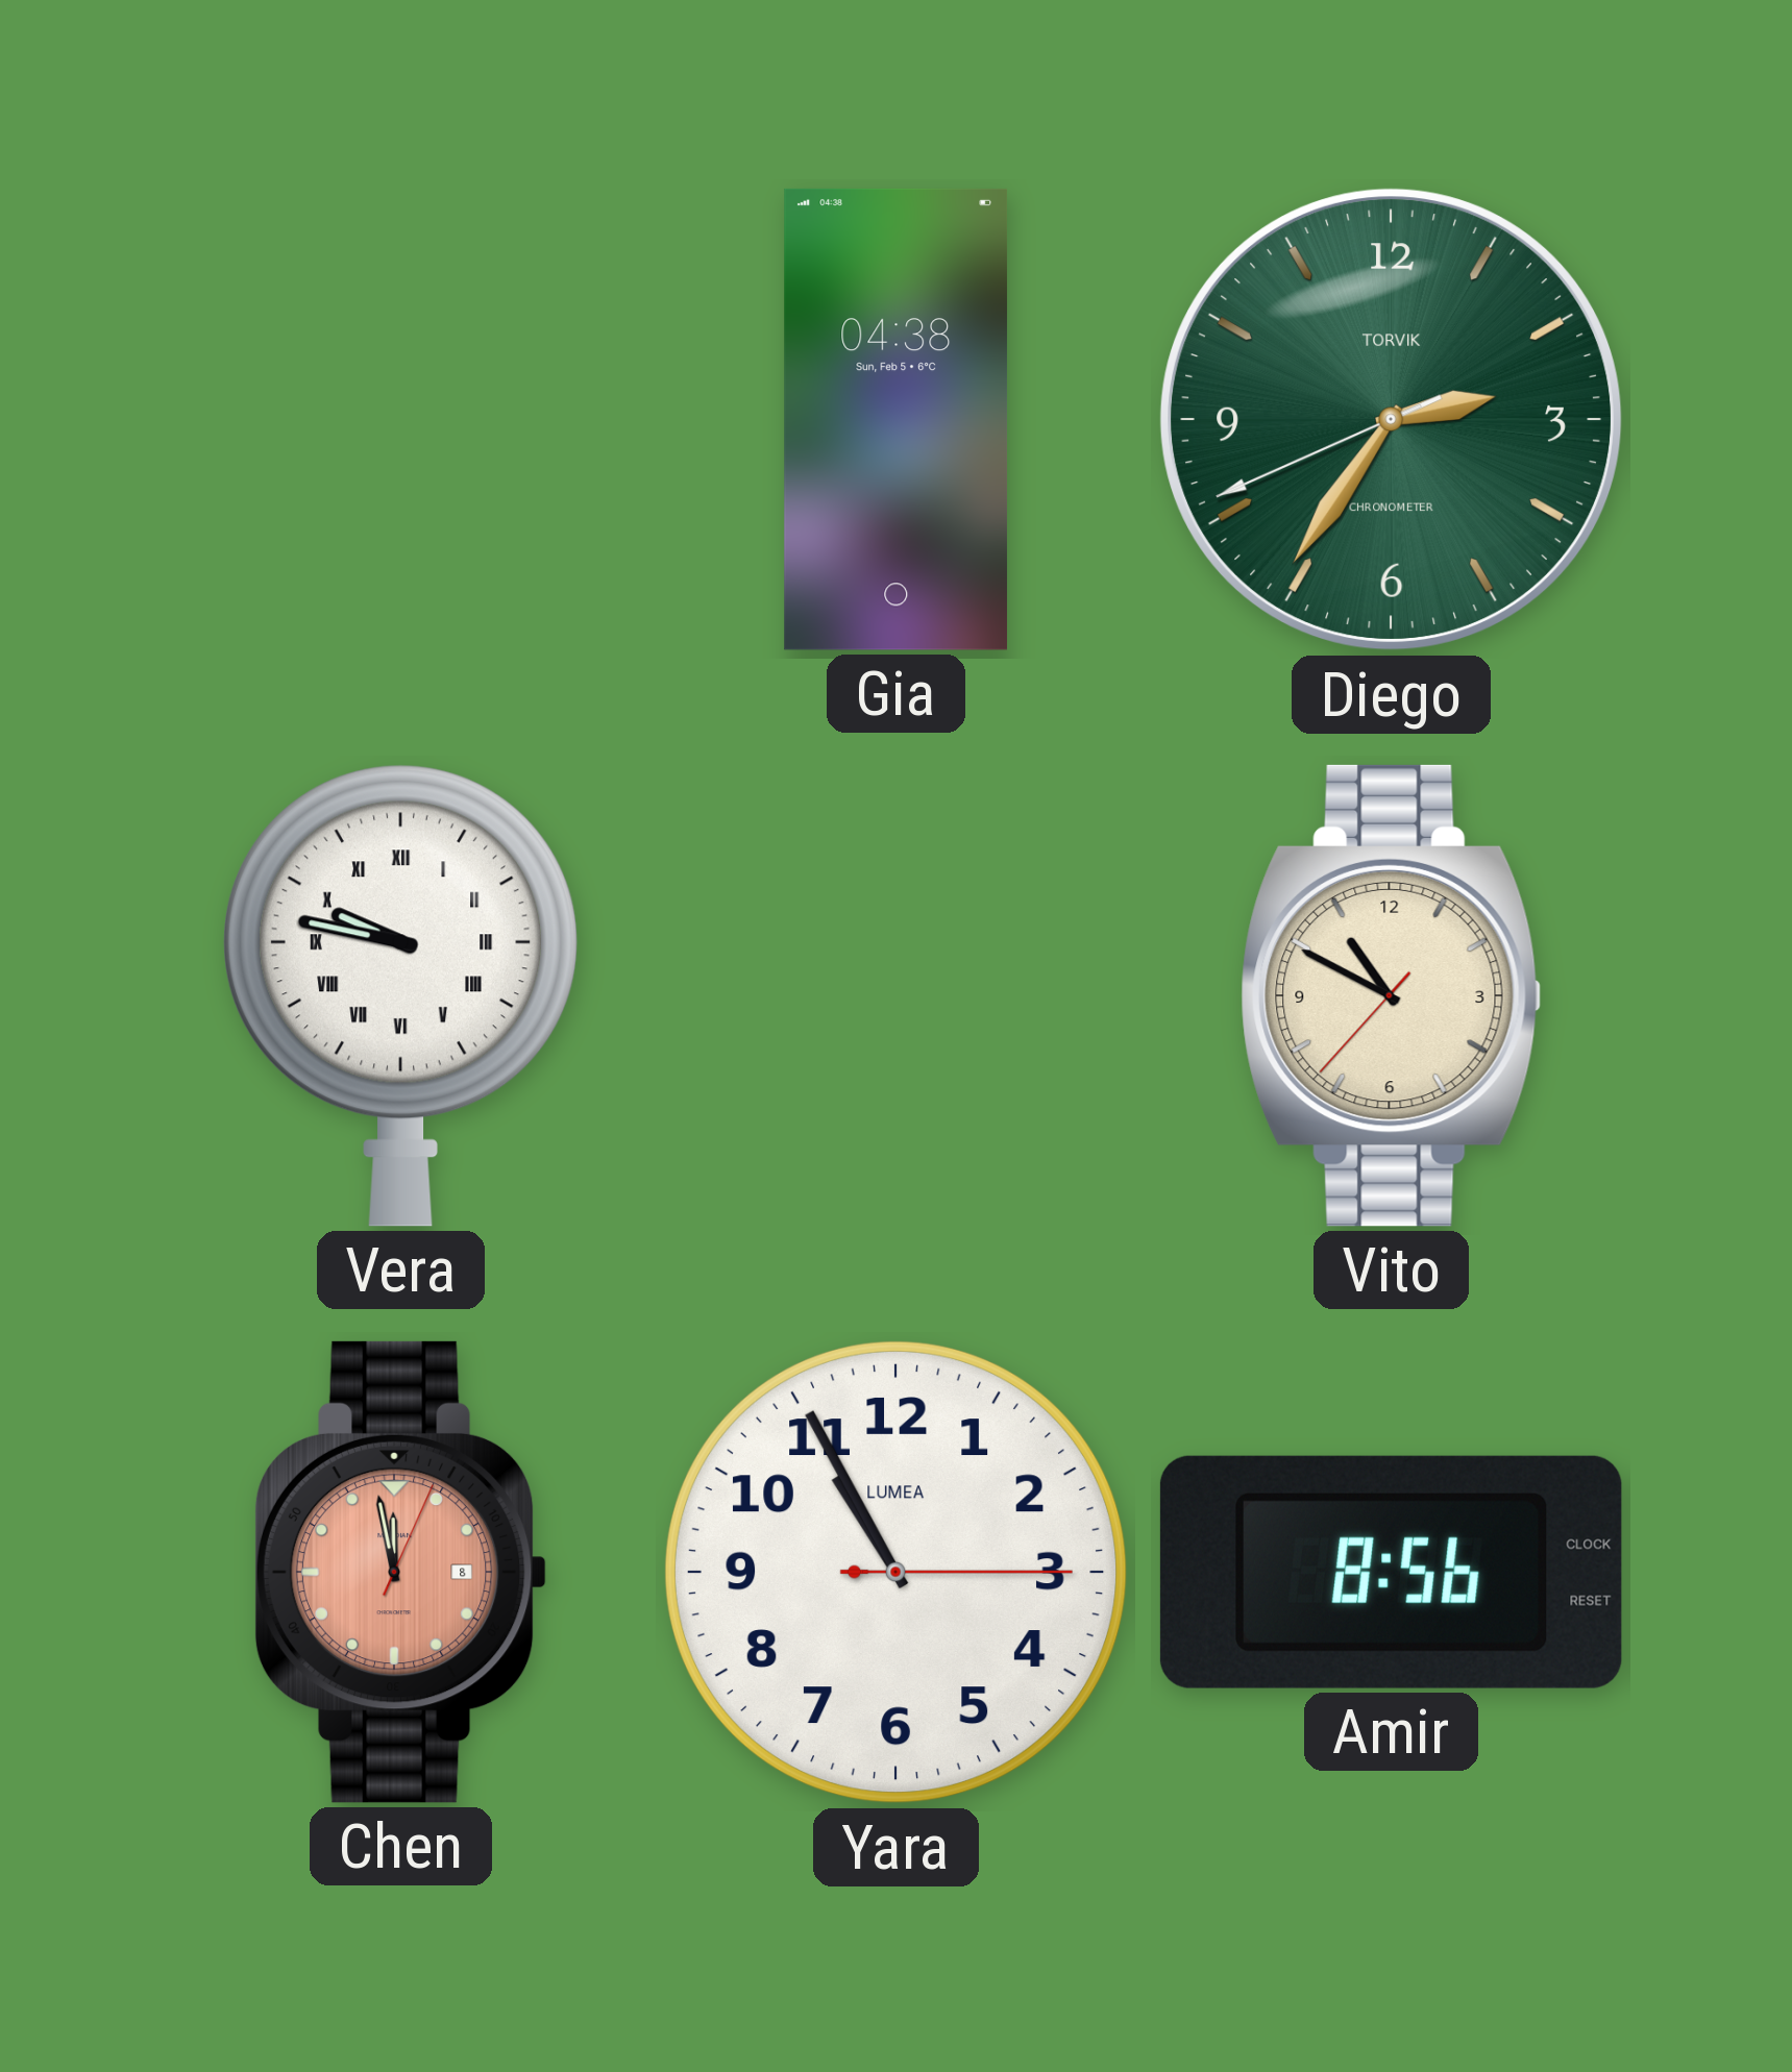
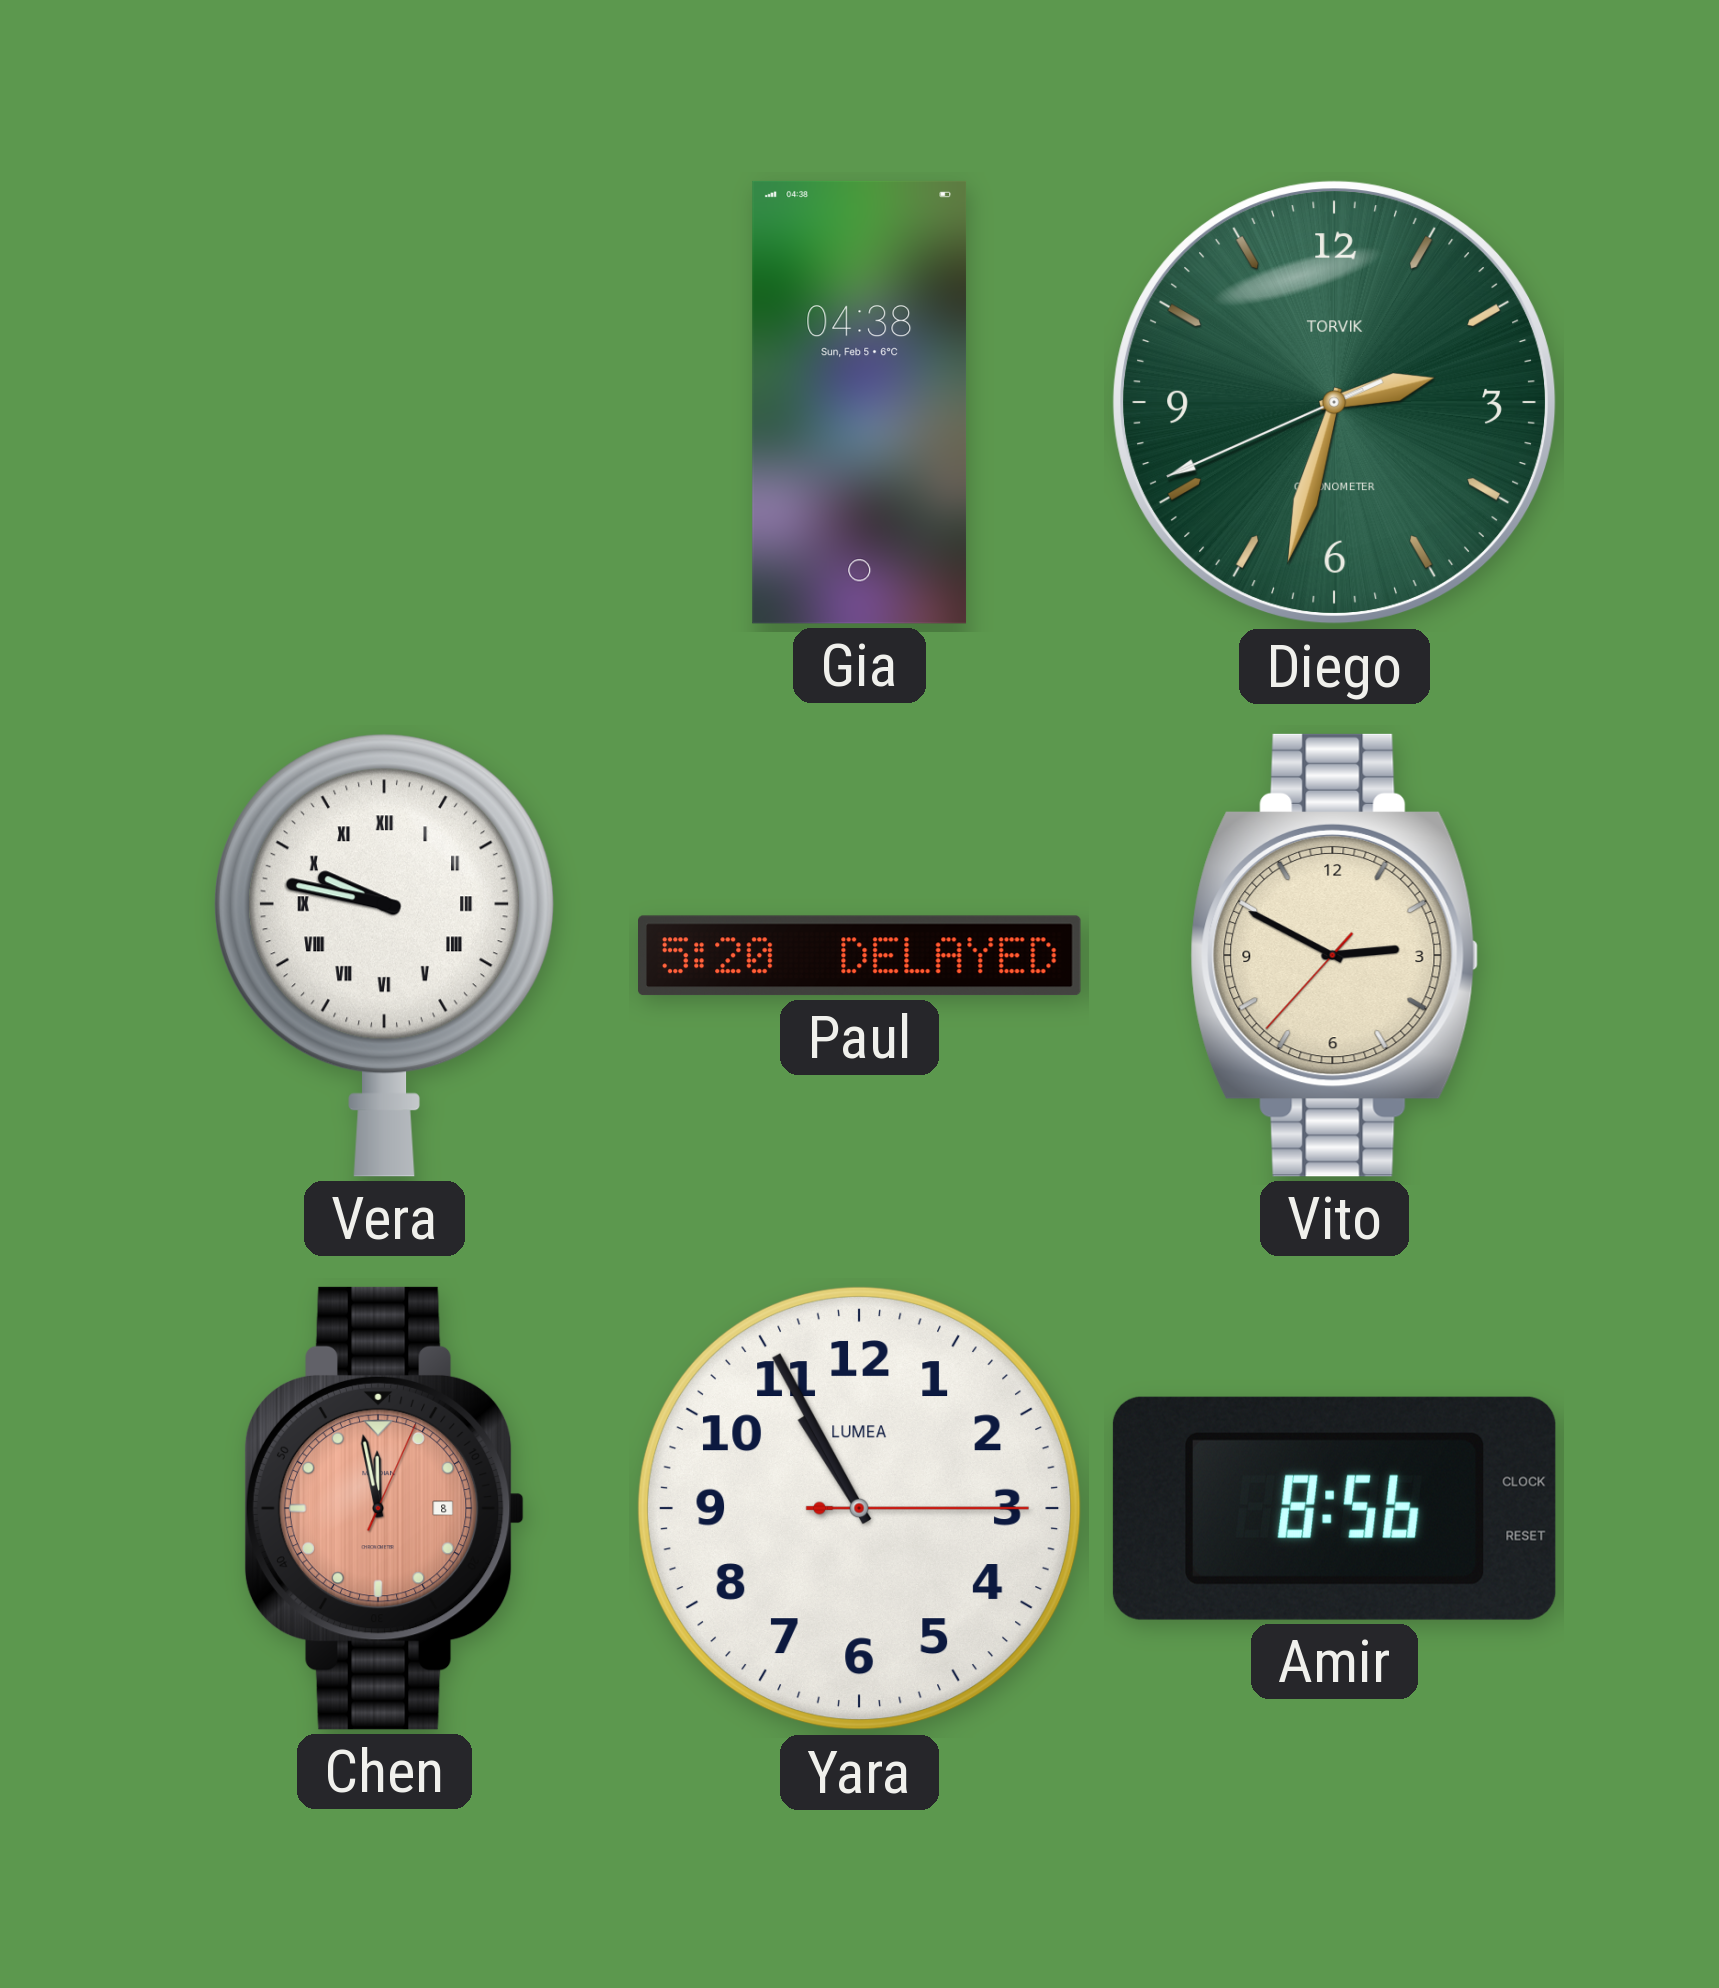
Diego: 2:35 -> 2:32
Paul: none -> 5:20
Vito: 10:49 -> 2:49
